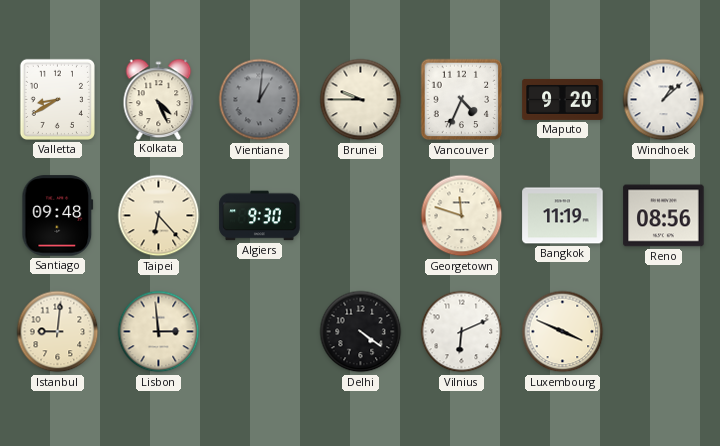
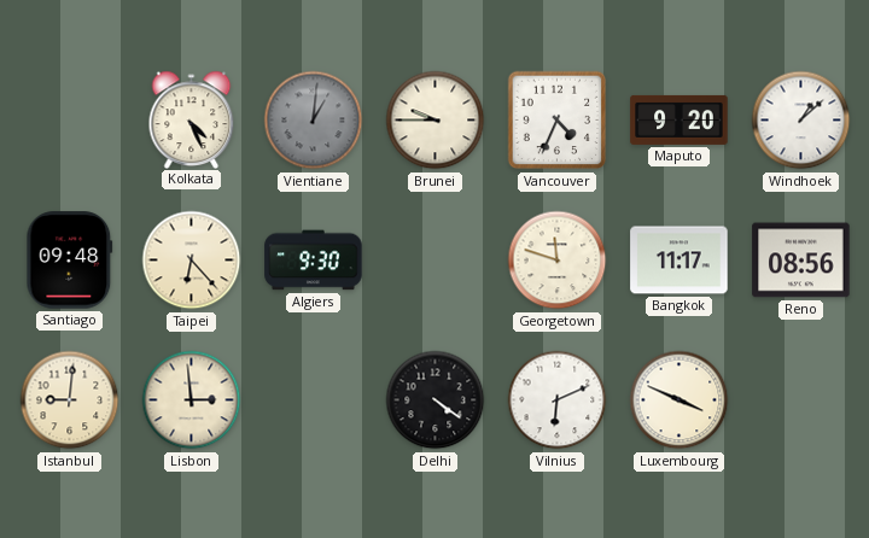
Valletta: 8:40 -> none
Bangkok: 11:19 -> 11:17
